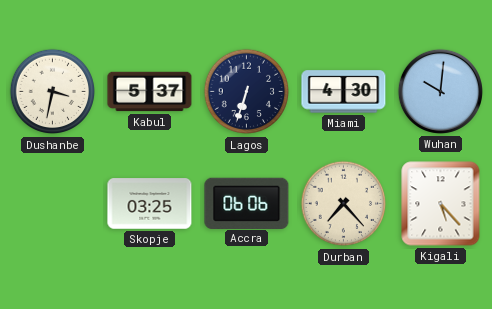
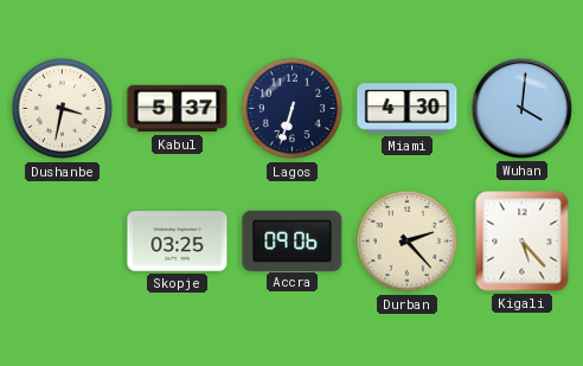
Wuhan: 10:01 -> 4:01
Accra: 06:06 -> 09:06
Durban: 7:23 -> 2:23
